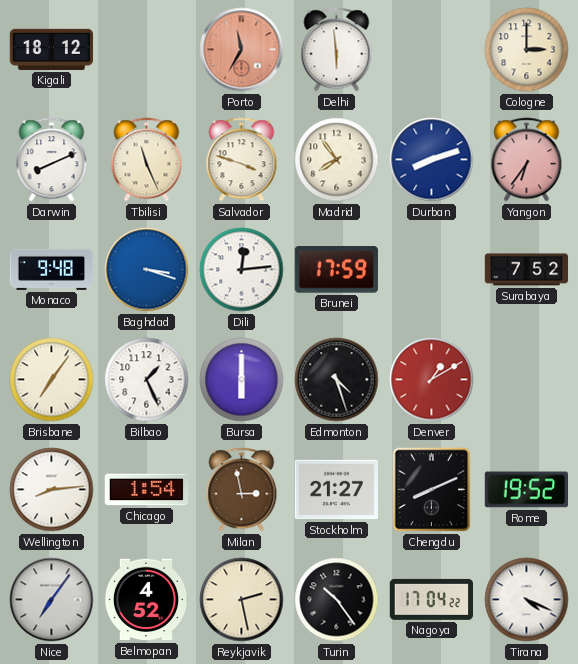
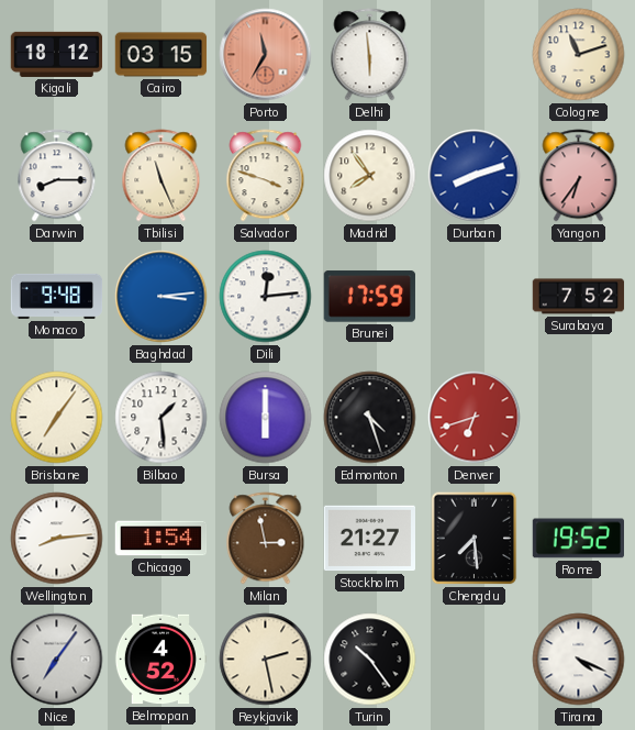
Cairo: none -> 03:15
Cologne: 3:00 -> 11:12
Darwin: 8:11 -> 8:15
Baghdad: 3:18 -> 3:14
Bilbao: 1:26 -> 1:29
Denver: 1:10 -> 6:42
Chengdu: 8:11 -> 7:29
Nagoya: 17:04 -> none
